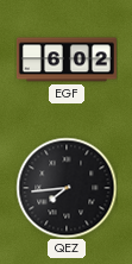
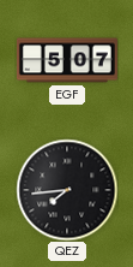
EGF: 6:02 -> 5:07
